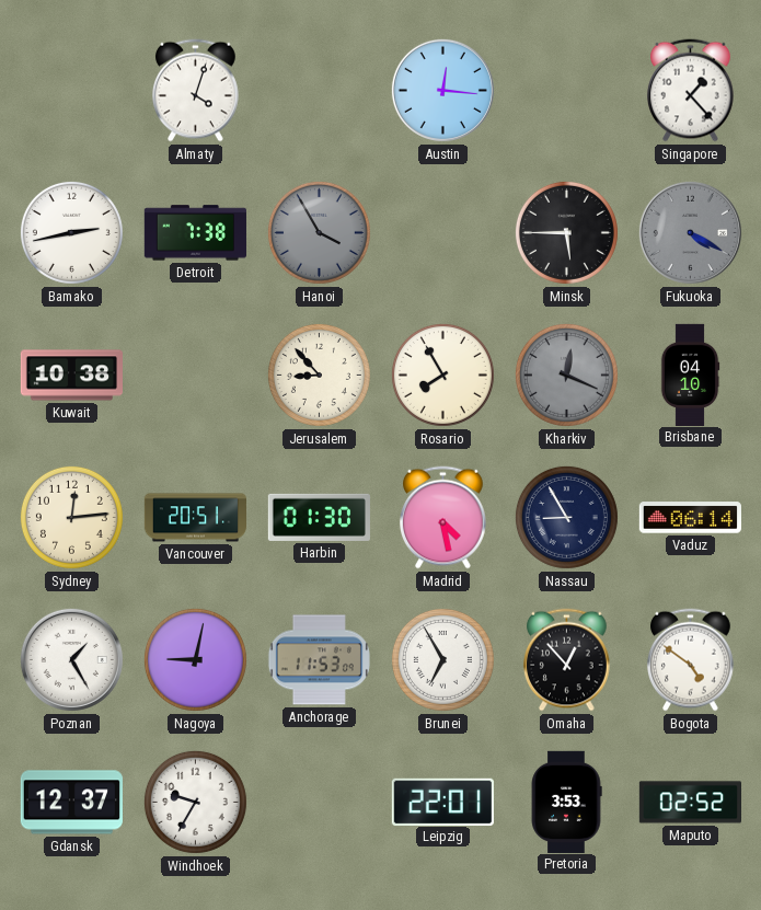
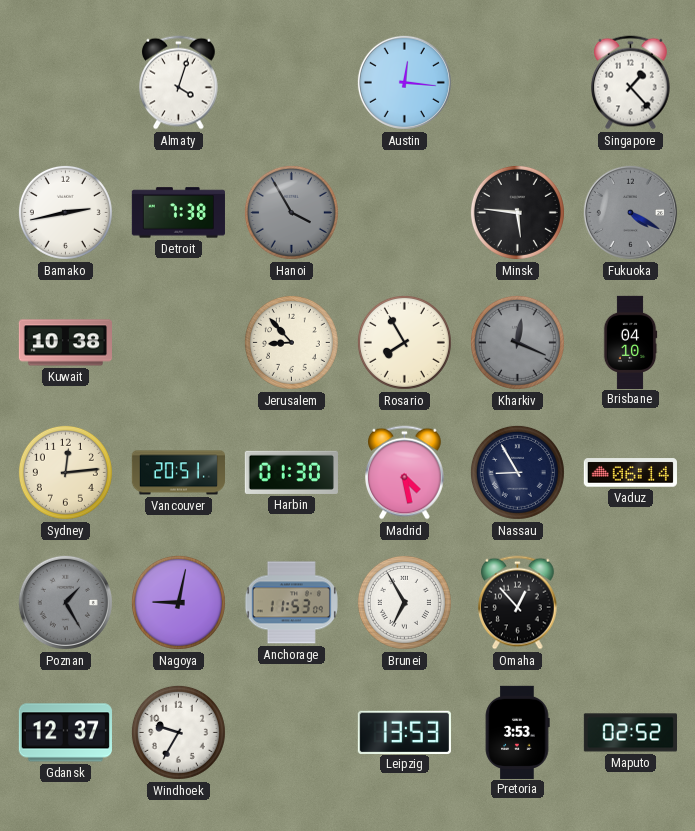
Minsk: 5:45 -> 5:46
Poznan dial: white -> grey
Bogota: 4:51 -> none
Leipzig: 22:01 -> 13:53
